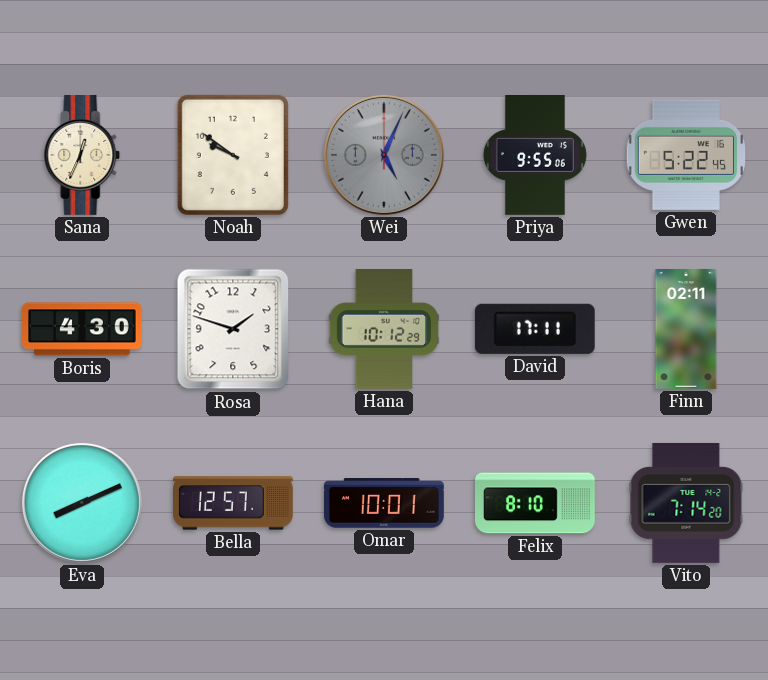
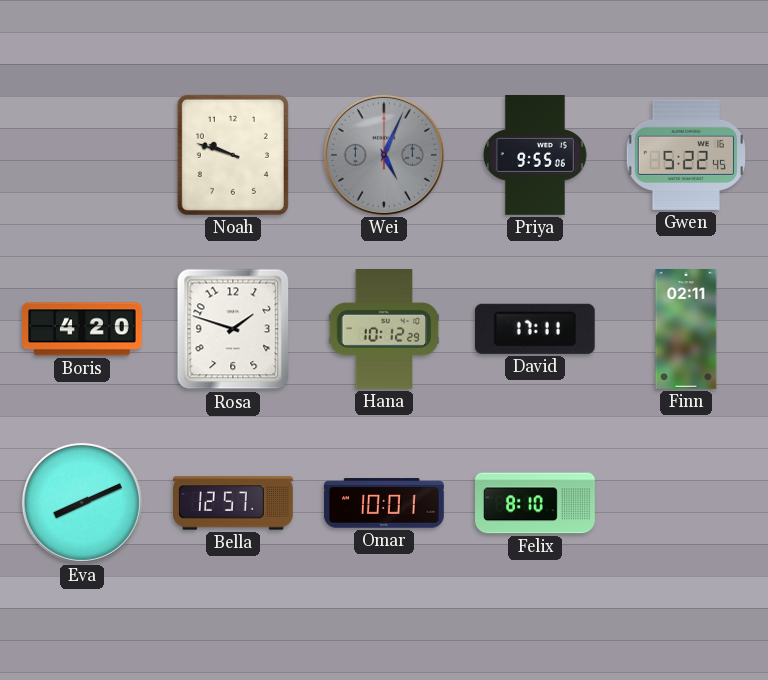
Sana: 12:34 -> none
Noah: 9:51 -> 9:48
Boris: 4:30 -> 4:20
Vito: 7:14 -> none
